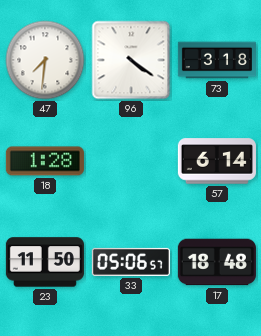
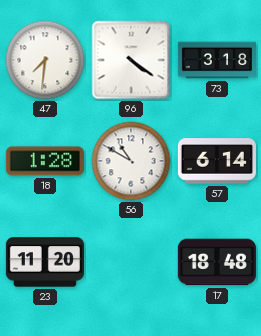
56: none -> 10:50
23: 11:50 -> 11:20
33: 05:06 -> none
